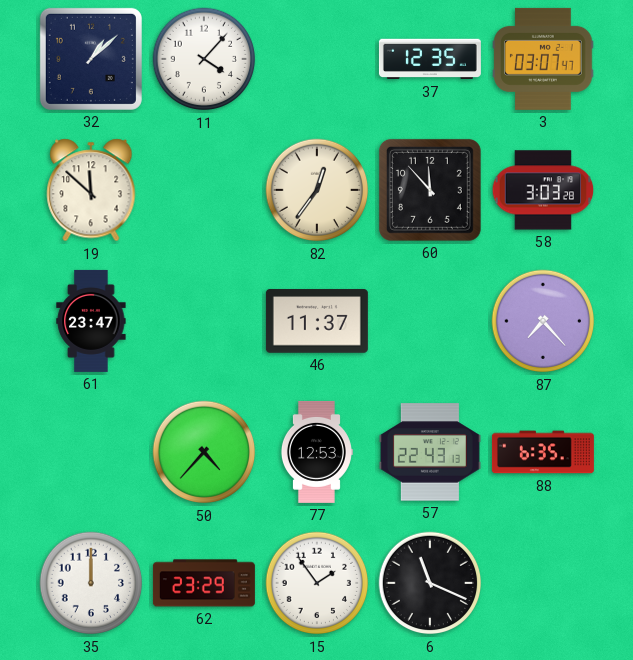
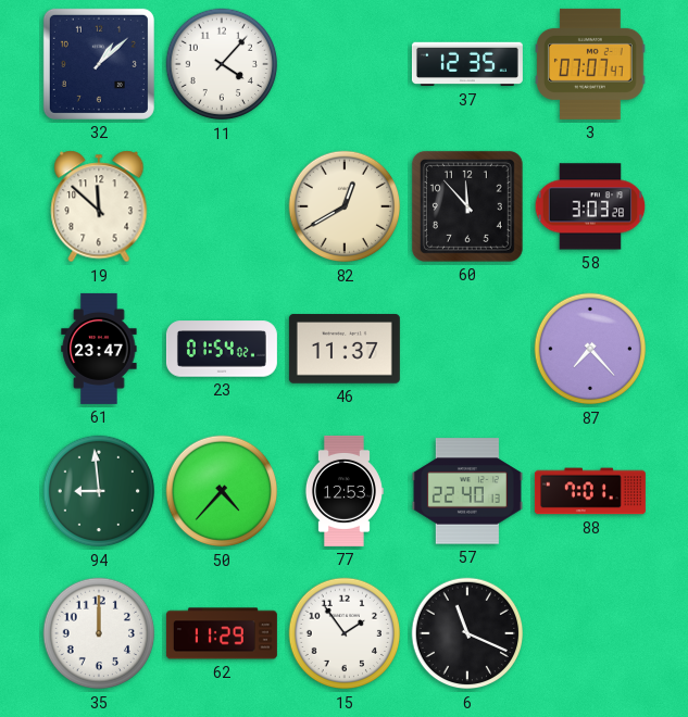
3: 03:07 -> 07:07
82: 12:36 -> 12:40
23: none -> 01:54
94: none -> 8:59
57: 22:43 -> 22:40
88: 6:35 -> 7:01
62: 23:29 -> 11:29
